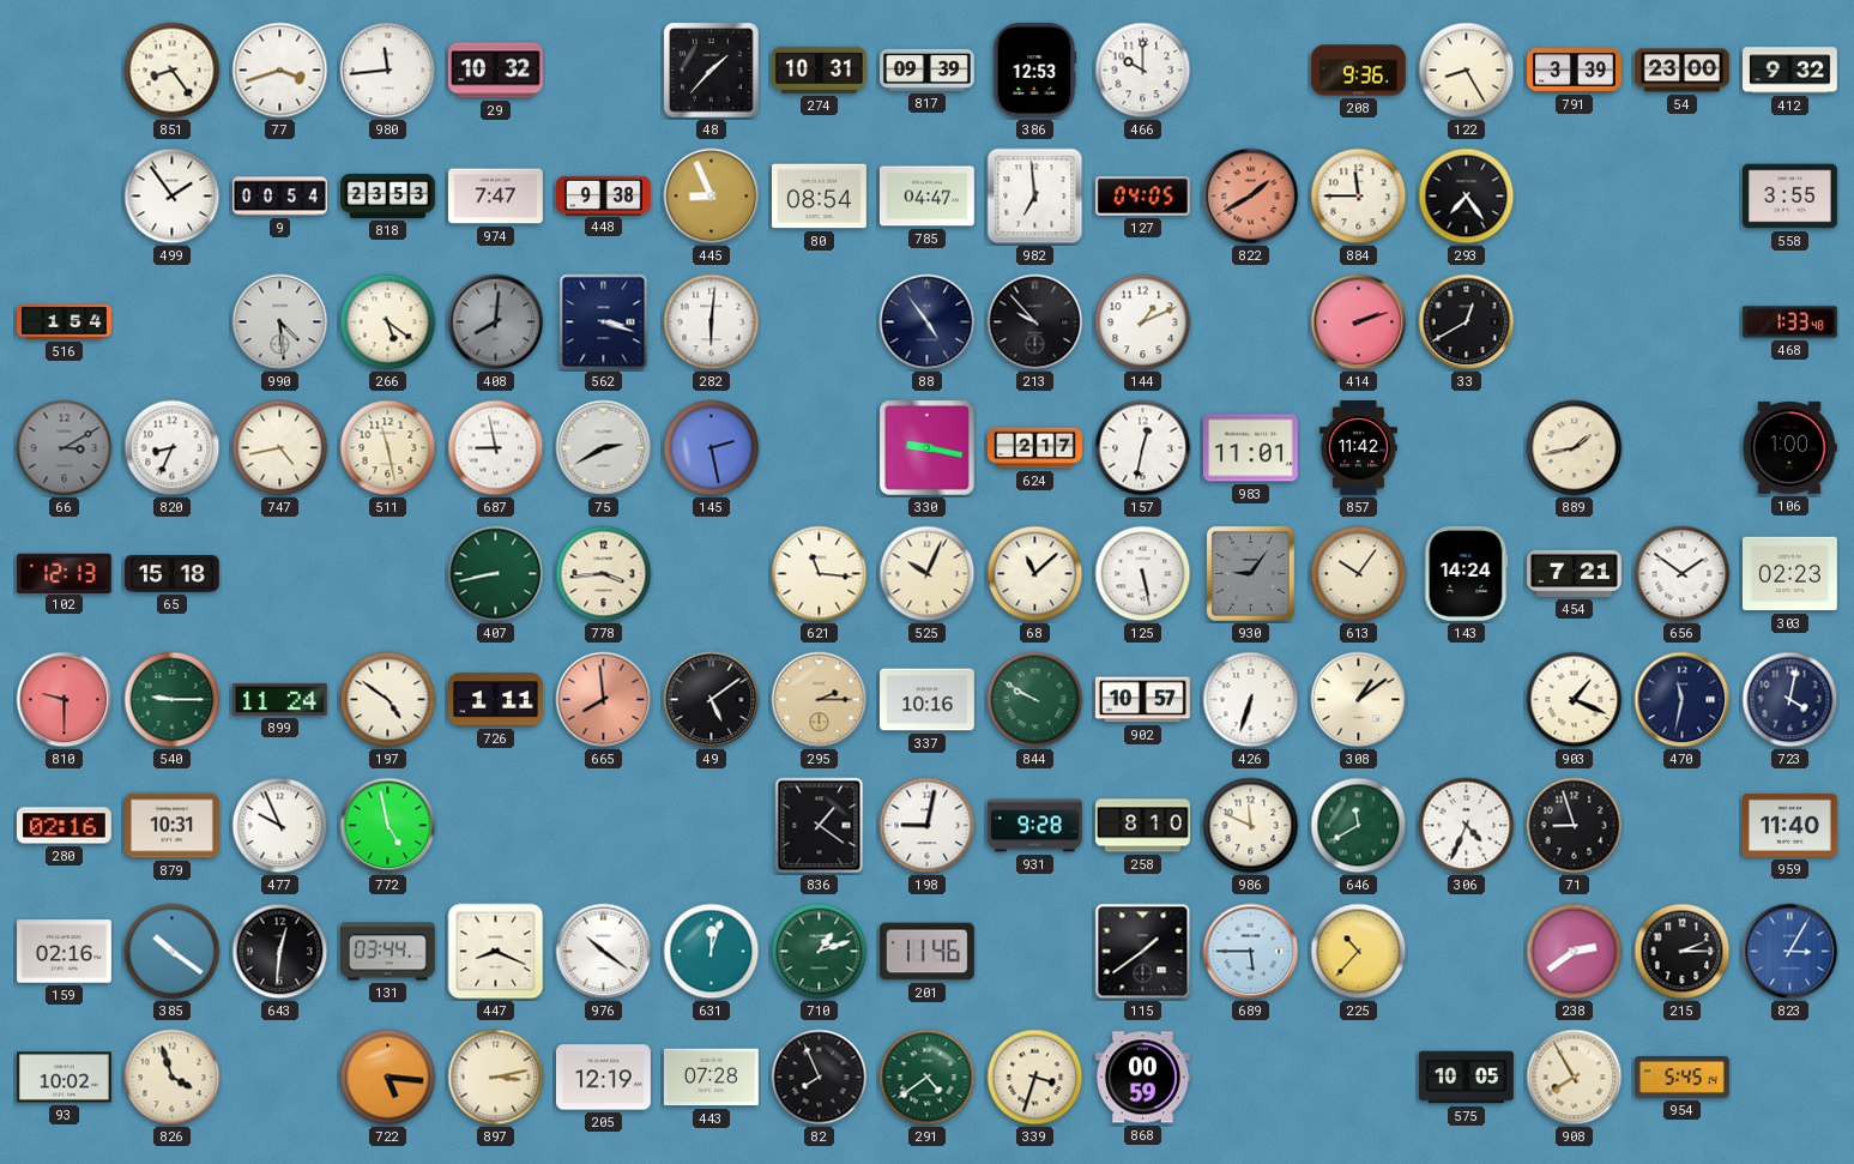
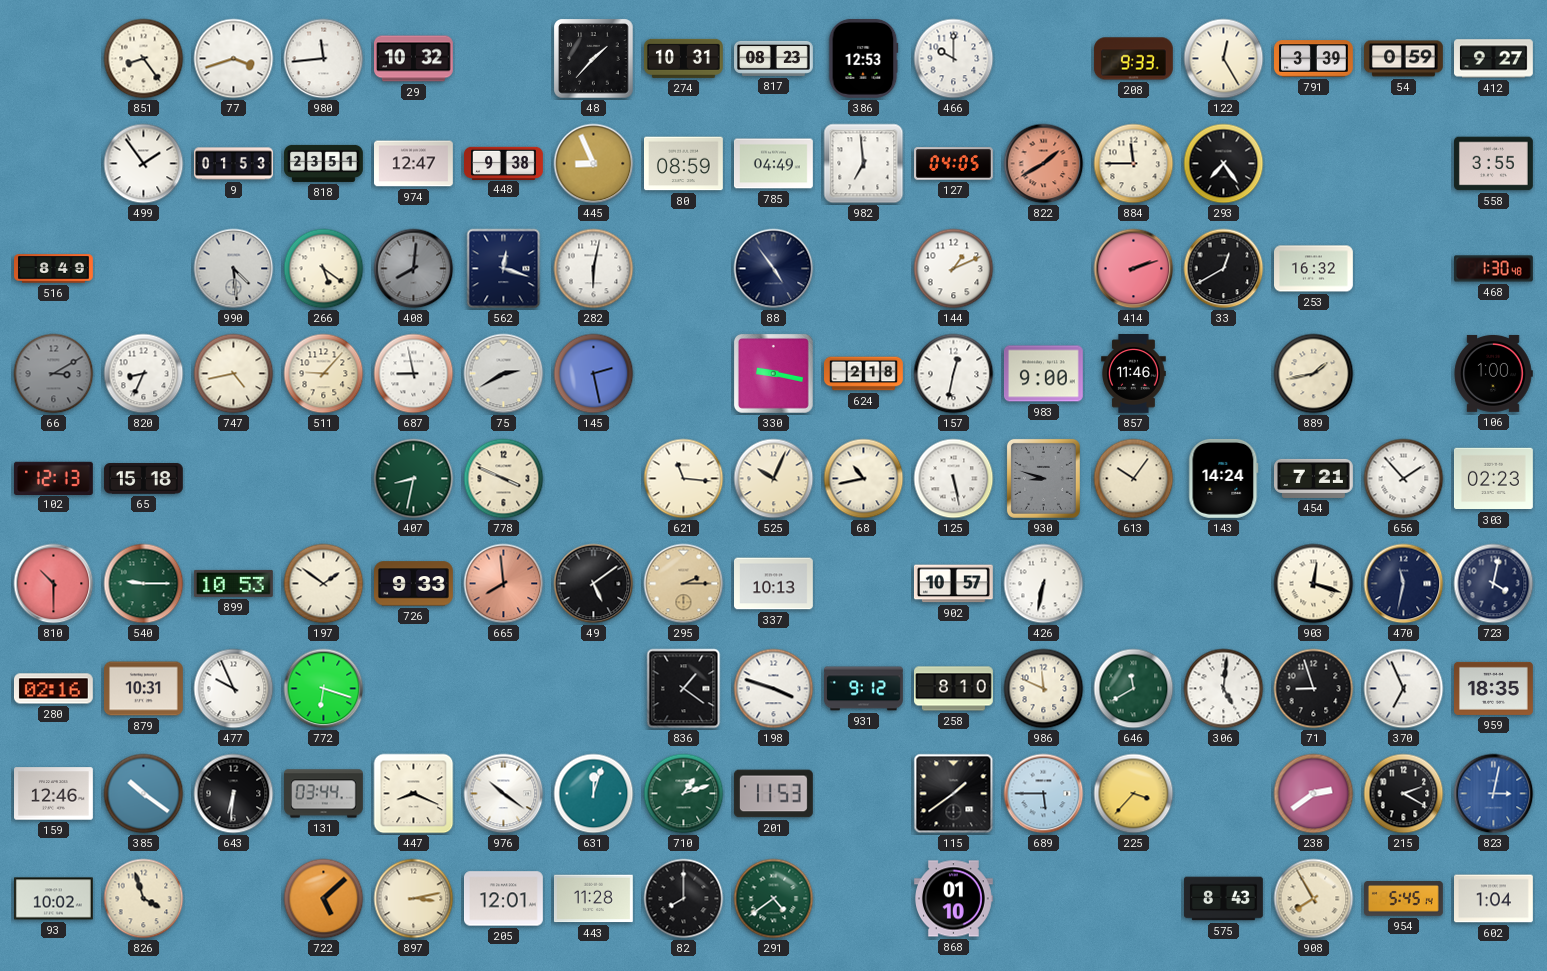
817: 09:39 -> 08:23
208: 9:36 -> 9:33
122: 8:25 -> 12:25
54: 23:00 -> 0:59
412: 9:32 -> 9:27
9: 00:54 -> 01:53
818: 23:53 -> 23:51
974: 7:47 -> 12:47
80: 08:54 -> 08:59
785: 04:47 -> 04:49
516: 1:54 -> 8:49
562: 3:18 -> 12:18
282: 6:01 -> 6:02
213: 9:53 -> none
253: none -> 16:32
468: 1:33 -> 1:30
511: 11:28 -> 9:07
624: 2:17 -> 2:18
983: 11:01 -> 9:00
857: 11:42 -> 11:46
407: 8:43 -> 8:32
778: 3:44 -> 3:49
68: 11:08 -> 10:43
930: 9:06 -> 8:48
656: 1:51 -> 1:53
810: 9:30 -> 10:30
899: 11:24 -> 10:53
197: 4:51 -> 1:51
726: 1:11 -> 9:33
337: 10:16 -> 10:13
844: 9:50 -> none
426: 6:33 -> 6:32
308: 1:09 -> none
903: 1:19 -> 12:18
772: 4:58 -> 6:18
198: 9:02 -> 3:48
931: 9:28 -> 9:12
306: 4:34 -> 5:01
370: none -> 6:56
959: 11:40 -> 18:35
159: 02:16 -> 12:46
643: 12:31 -> 6:31
201: 11:46 -> 11:53
225: 10:37 -> 3:37
215: 2:15 -> 2:20
823: 3:05 -> 3:02
722: 5:16 -> 5:08
205: 12:19 -> 12:01
443: 07:28 -> 11:28
82: 7:56 -> 8:00
339: 3:33 -> none
868: 00:59 -> 01:10
575: 10:05 -> 8:43
602: none -> 1:04
